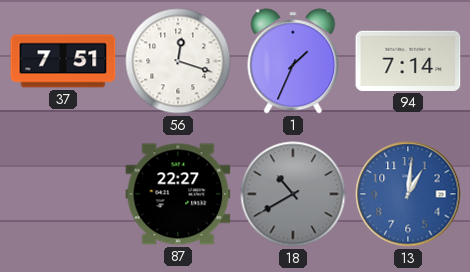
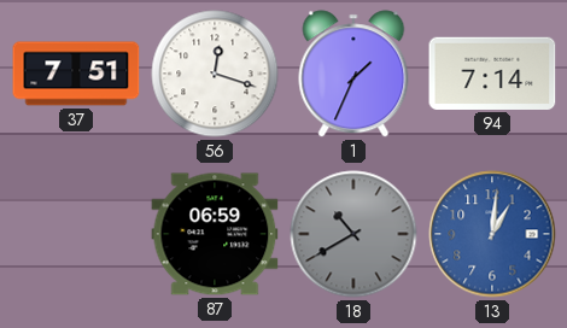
87: 22:27 -> 06:59
